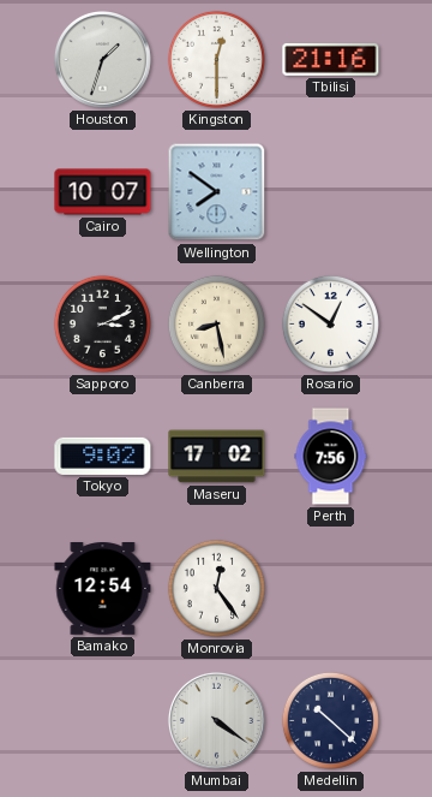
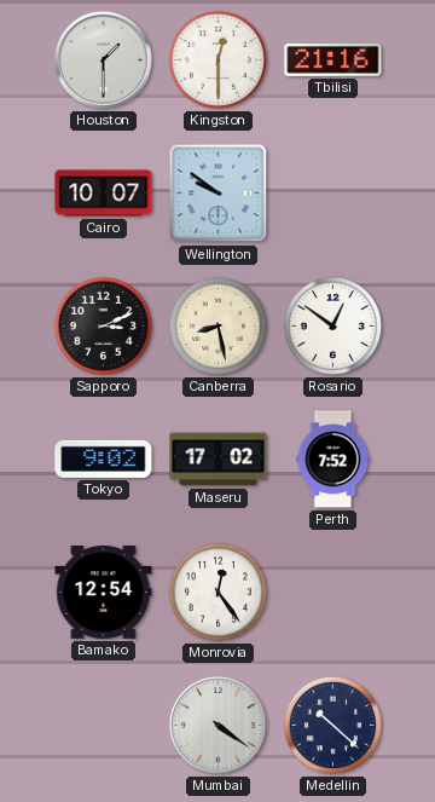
Houston: 1:33 -> 1:30
Wellington: 7:51 -> 9:51
Perth: 7:56 -> 7:52
